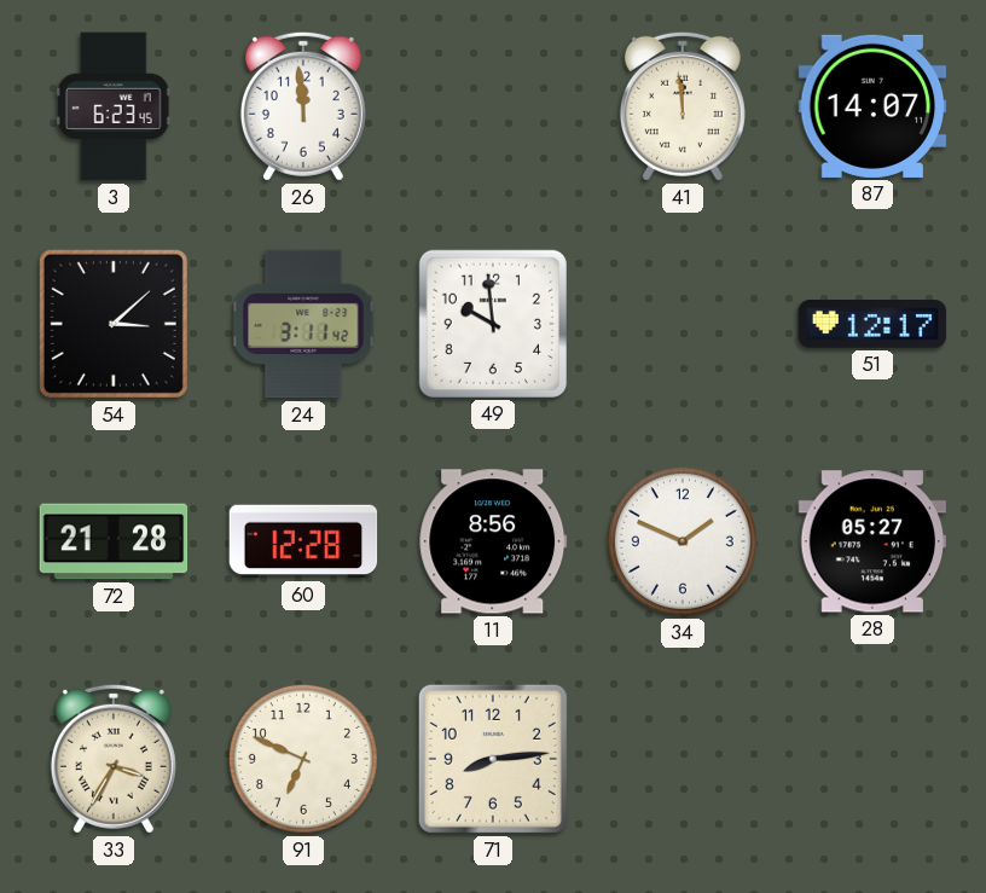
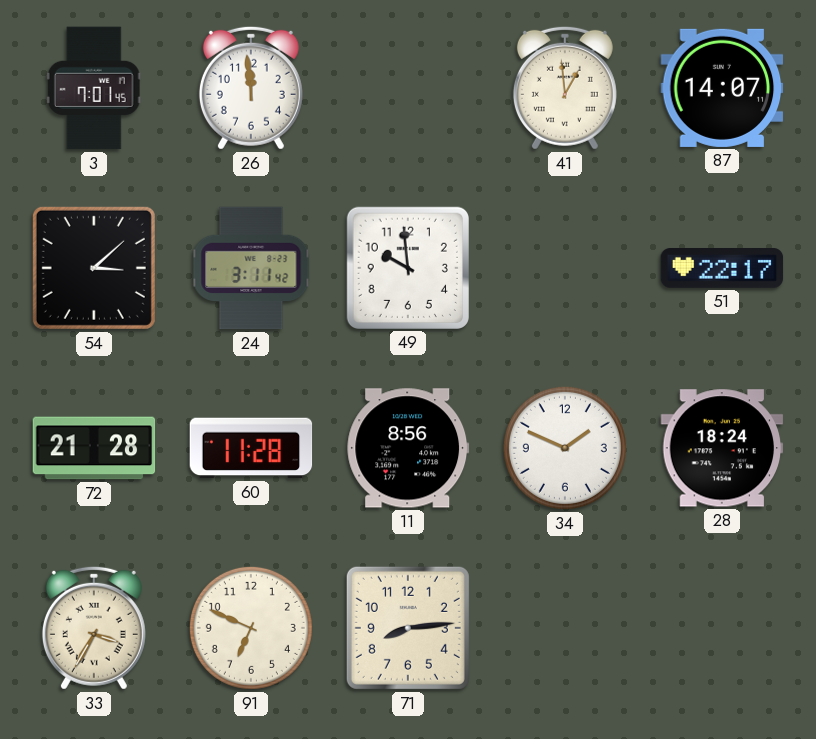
3: 6:23 -> 7:01
41: 11:59 -> 12:59
51: 12:17 -> 22:17
60: 12:28 -> 11:28
28: 05:27 -> 18:24
